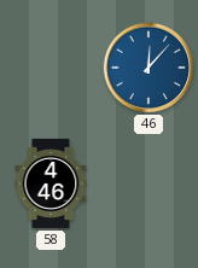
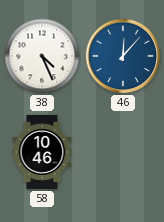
38: none -> 4:26
58: 4:46 -> 10:46
